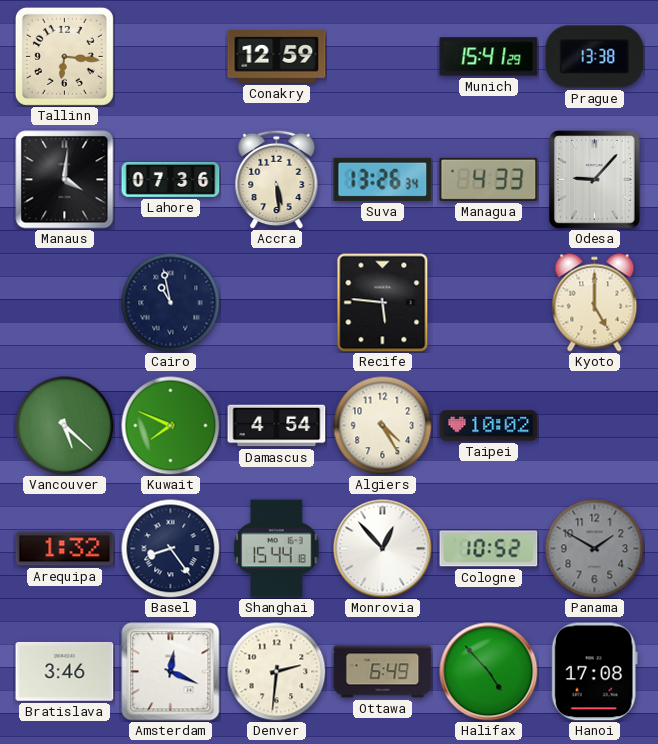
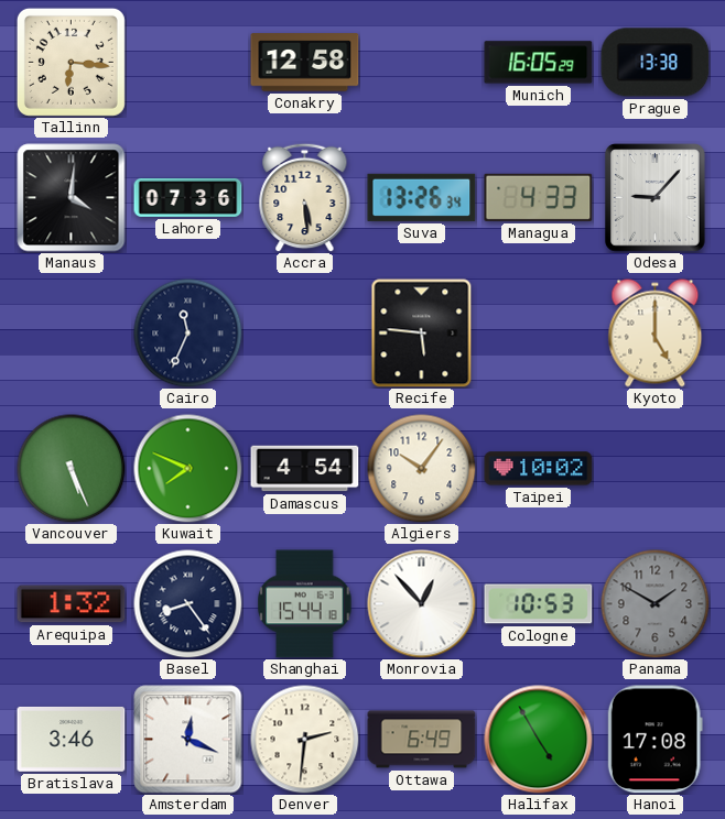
Conakry: 12:59 -> 12:58
Munich: 15:41 -> 16:05
Cairo: 10:58 -> 11:34
Vancouver: 5:22 -> 5:26
Algiers: 4:25 -> 10:06
Cologne: 10:52 -> 10:53
Halifax: 4:53 -> 4:55
